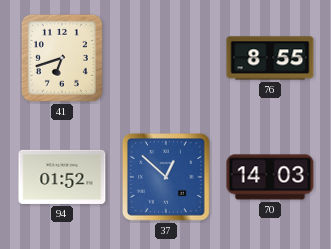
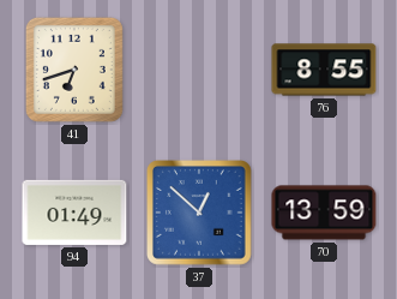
94: 01:52 -> 01:49
70: 14:03 -> 13:59
